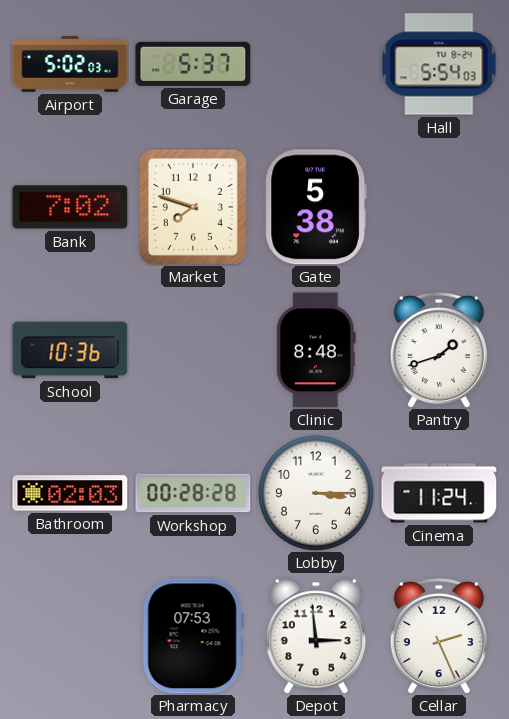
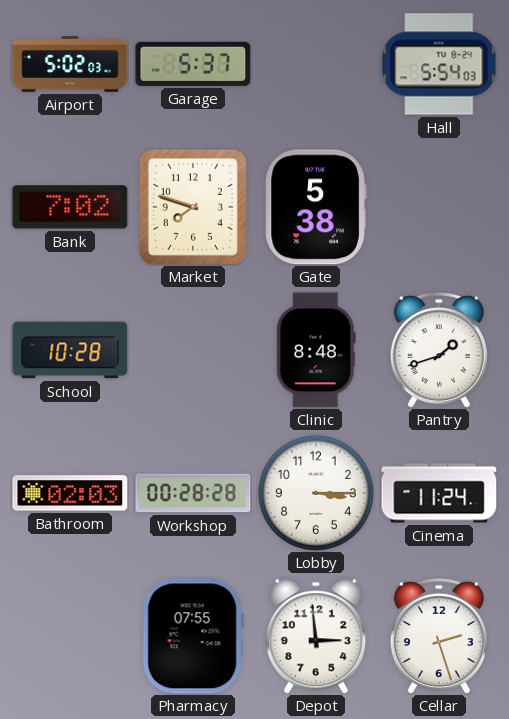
School: 10:36 -> 10:28
Pharmacy: 07:53 -> 07:55
Cellar: 2:26 -> 2:27
